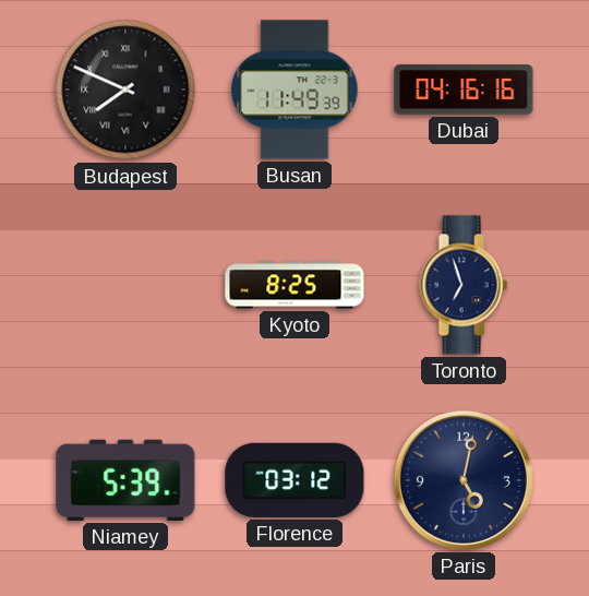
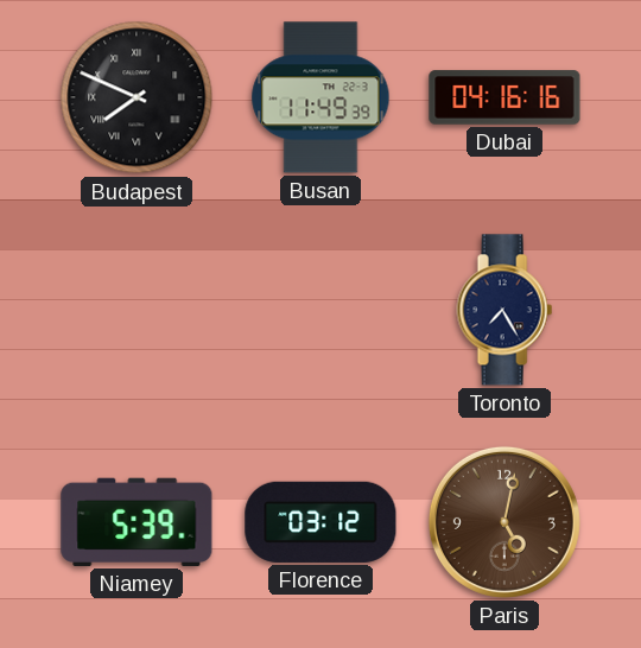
Kyoto: 8:25 -> none
Toronto: 6:57 -> 7:25
Paris dial: navy -> brown
